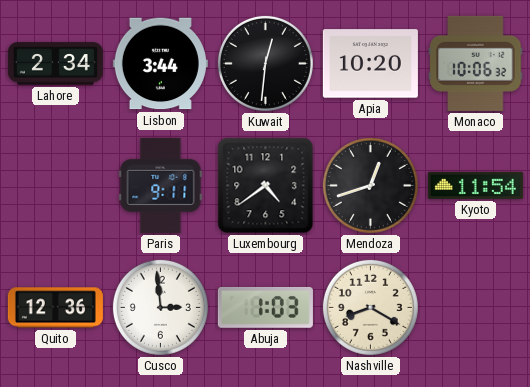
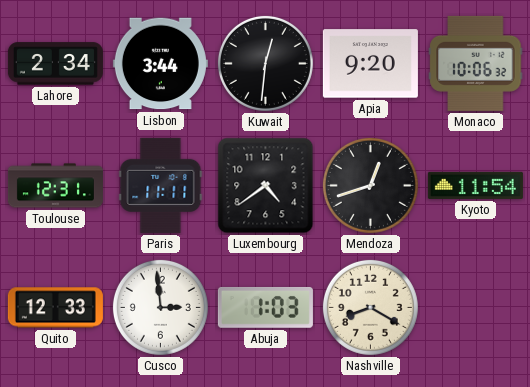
Apia: 10:20 -> 9:20
Toulouse: none -> 12:31
Paris: 9:11 -> 11:11
Quito: 12:36 -> 12:33
